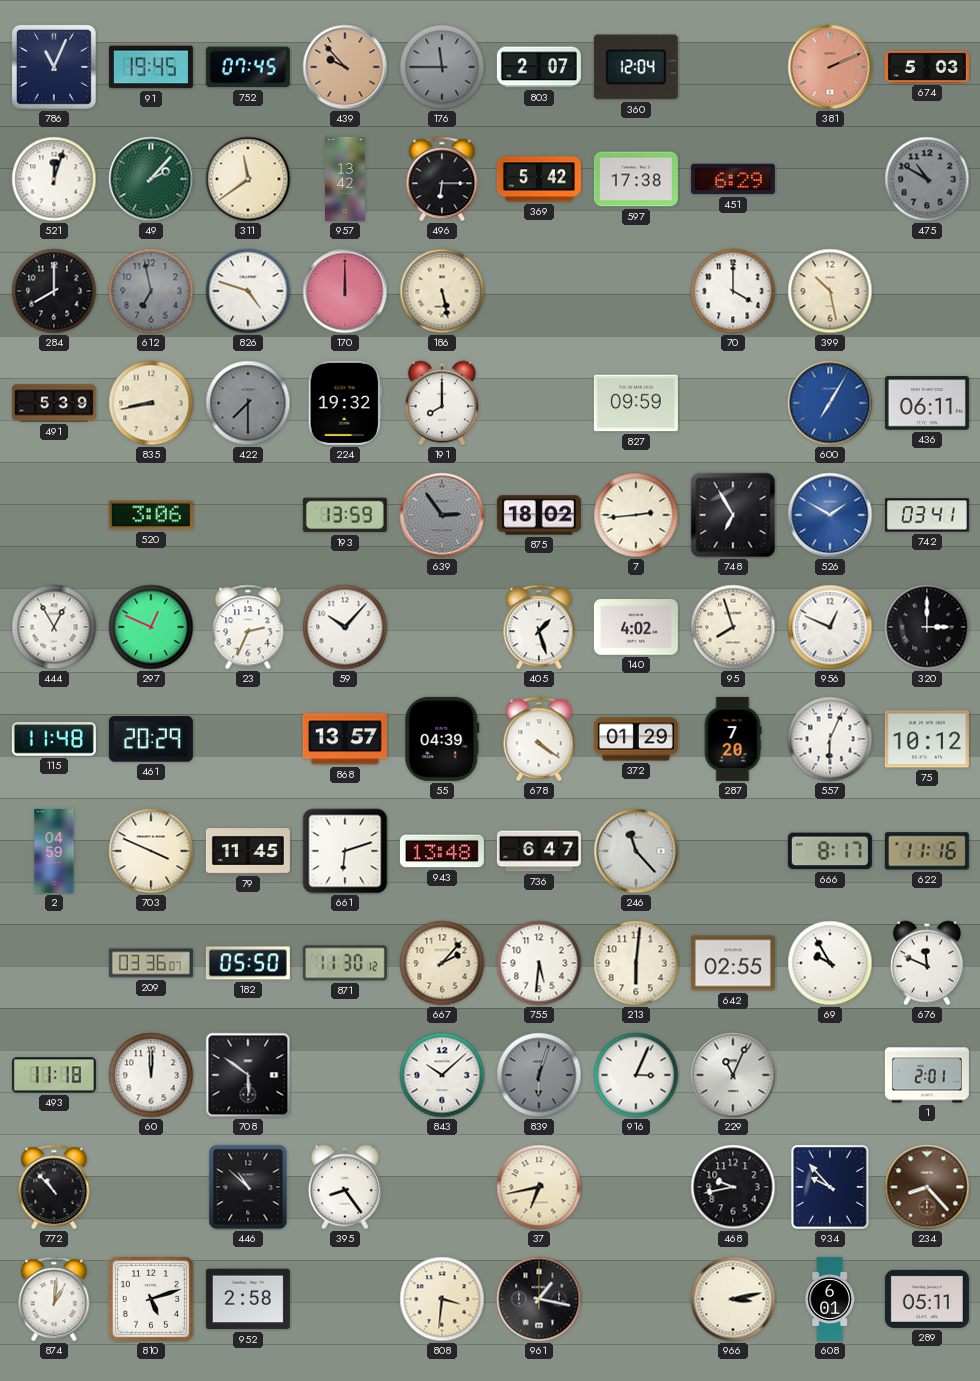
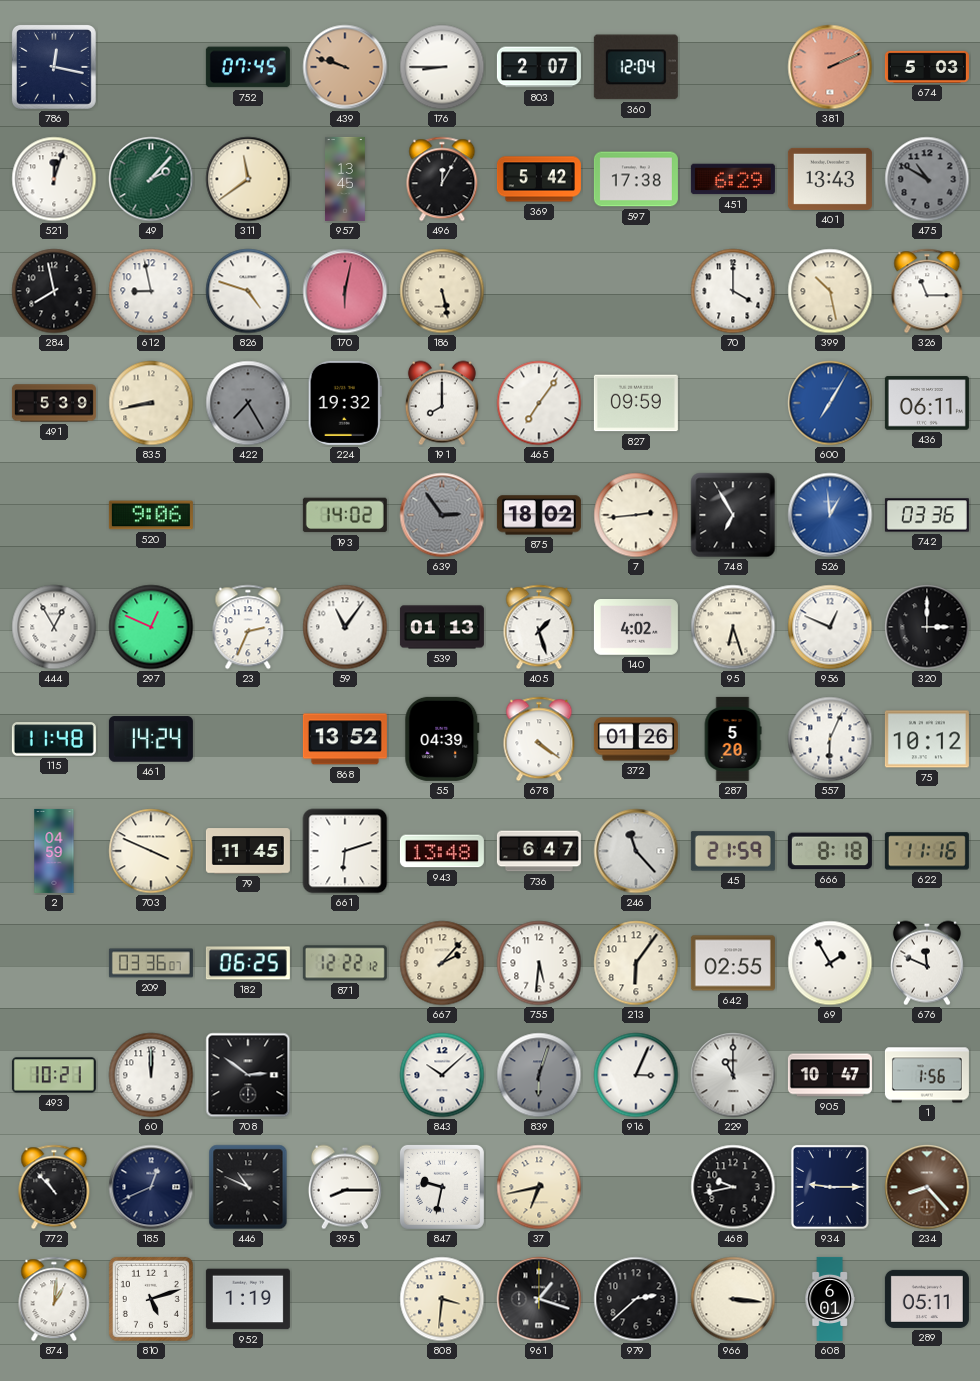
786: 11:04 -> 12:17
91: 19:45 -> none
439: 9:53 -> 9:48
176: 11:45 -> 8:45
176 dial: grey -> white
957: 13:42 -> 13:45
496: 6:15 -> 12:05
401: none -> 13:43
284: 8:00 -> 7:58
612: 6:58 -> 8:58
612 dial: grey -> white
170: 12:00 -> 6:02
326: none -> 11:15
422: 7:30 -> 7:25
465: none -> 7:06
520: 3:06 -> 9:06
193: 13:59 -> 14:02
526: 1:50 -> 12:59
742: 03:41 -> 03:36
59: 10:07 -> 11:06
539: none -> 01:13
95: 7:57 -> 6:27
461: 20:29 -> 14:24
868: 13:57 -> 13:52
372: 01:29 -> 01:26
287: 7:20 -> 5:20
45: none -> 21:59
666: 8:17 -> 8:18
182: 05:50 -> 06:25
871: 11:30 -> 12:22
213: 6:01 -> 6:06
69: 9:55 -> 1:55
493: 11:18 -> 10:21
708: 5:51 -> 2:51
229: 11:04 -> 11:00
905: none -> 10:47
1: 2:01 -> 1:56
185: none -> 12:41
446: 10:52 -> 10:49
395: 8:24 -> 8:15
847: none -> 9:32
934: 9:53 -> 9:15
952: 2:58 -> 1:19
961: 1:17 -> 1:18
979: none -> 2:38
966: 3:13 -> 3:16
